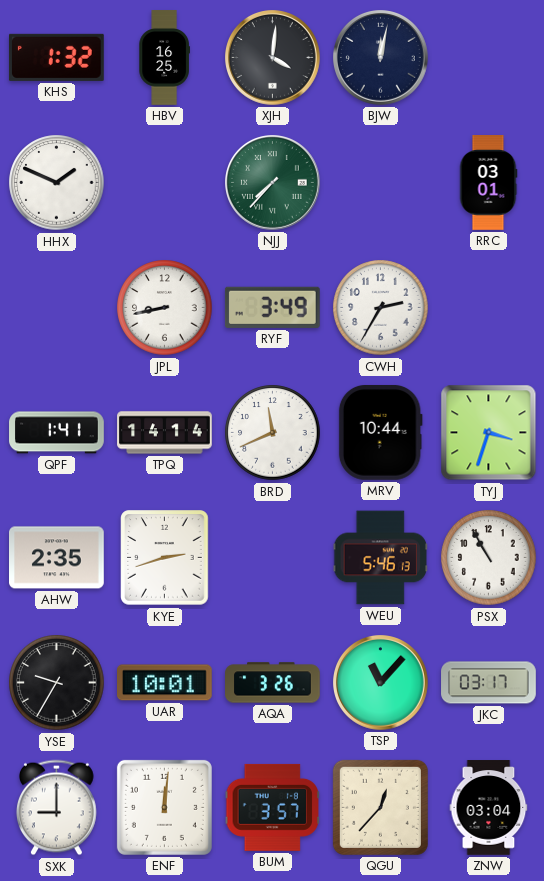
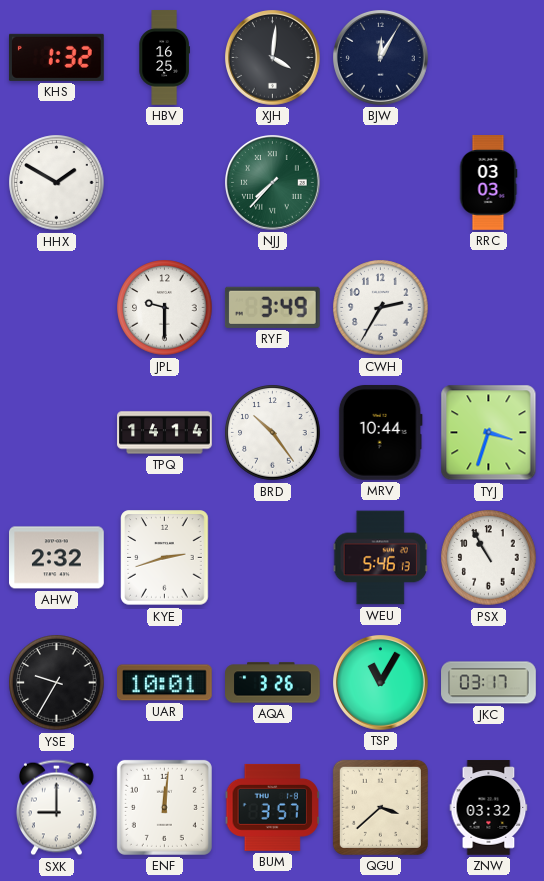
BJW: 12:02 -> 12:05
HHX: 1:49 -> 1:50
RRC: 03:01 -> 03:03
JPL: 8:43 -> 9:30
QPF: 1:41 -> none
BRD: 11:41 -> 10:24
AHW: 2:35 -> 2:32
TSP: 11:07 -> 11:05
QGU: 12:37 -> 3:38
ZNW: 03:04 -> 03:32
